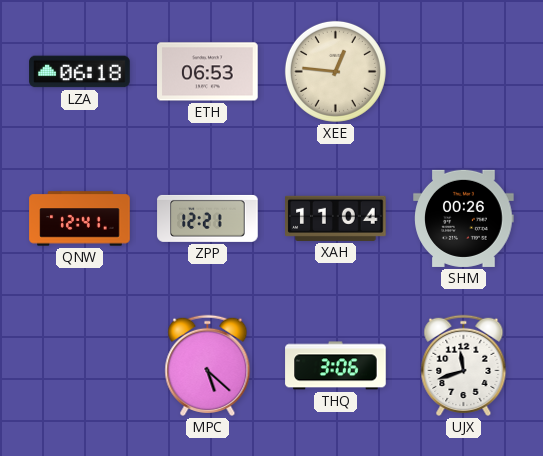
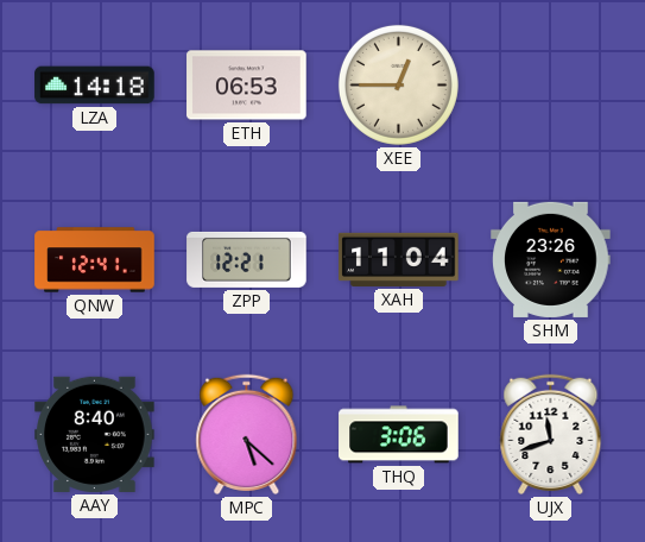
LZA: 06:18 -> 14:18
XEE: 12:46 -> 12:45
SHM: 00:26 -> 23:26
AAY: none -> 8:40
